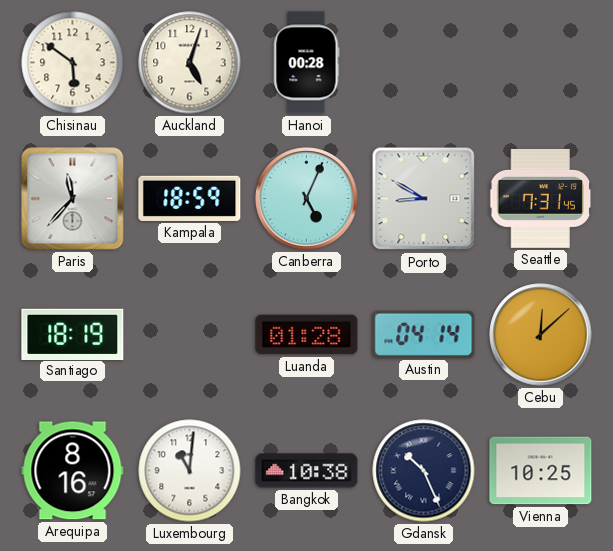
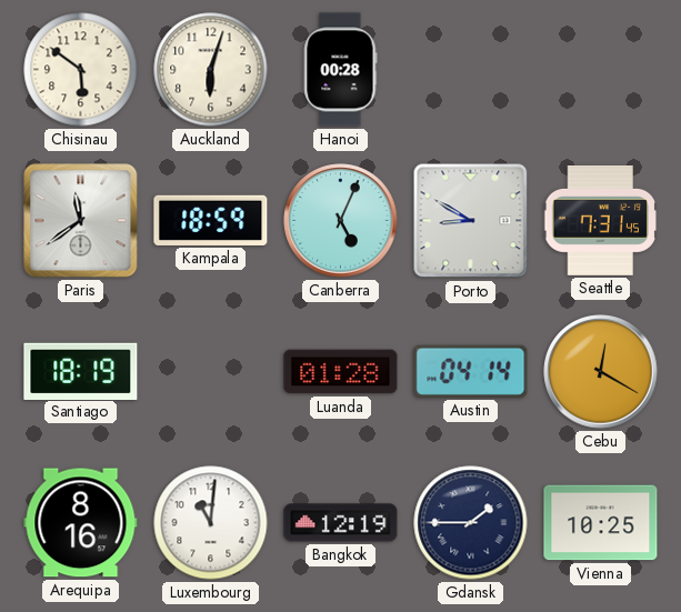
Auckland: 5:03 -> 6:03
Paris: 11:37 -> 11:39
Cebu: 12:08 -> 12:20
Bangkok: 10:38 -> 12:19
Gdansk: 10:26 -> 1:45
